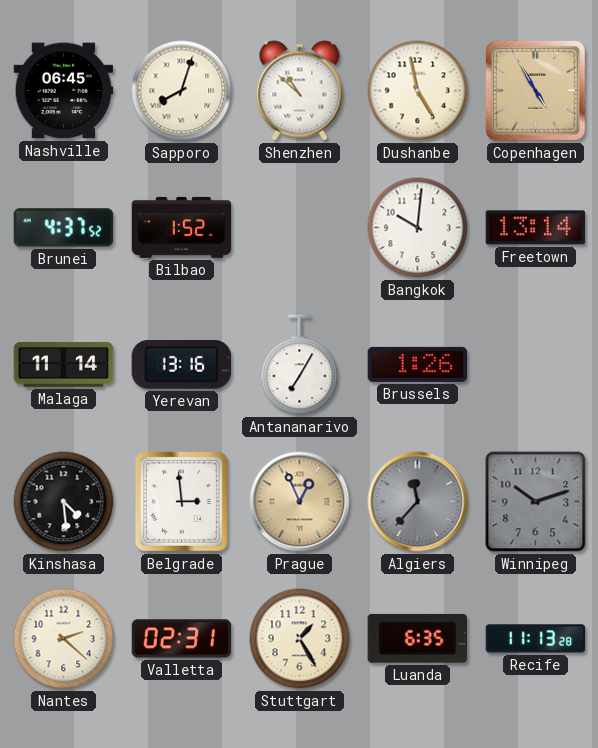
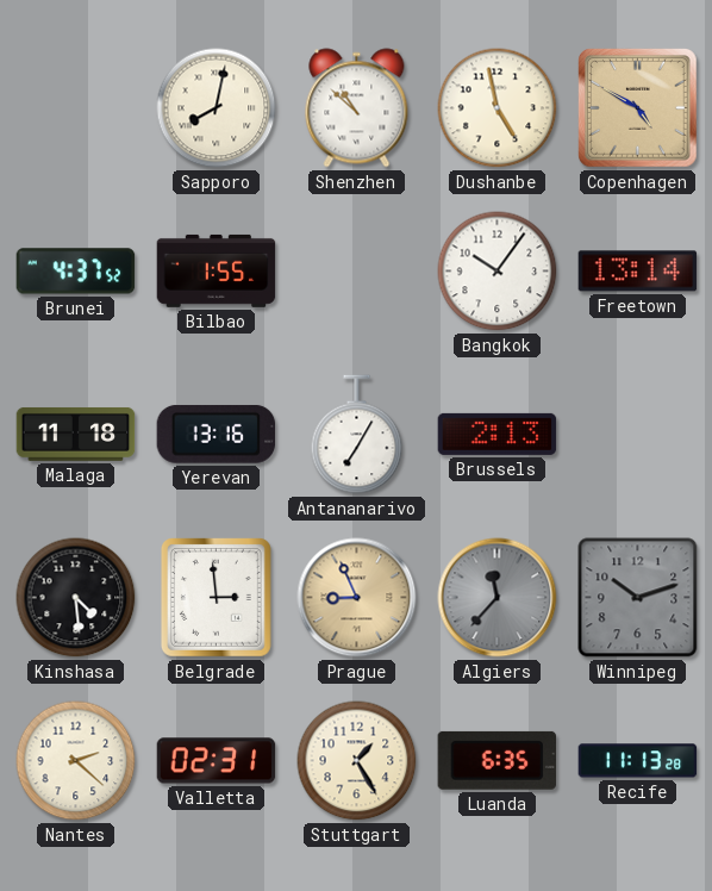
Nashville: 06:45 -> none
Sapporo: 8:03 -> 8:02
Copenhagen: 4:55 -> 4:50
Bilbao: 1:52 -> 1:55
Bangkok: 10:01 -> 10:06
Malaga: 11:14 -> 11:18
Brussels: 1:26 -> 2:13
Prague: 12:56 -> 8:56
